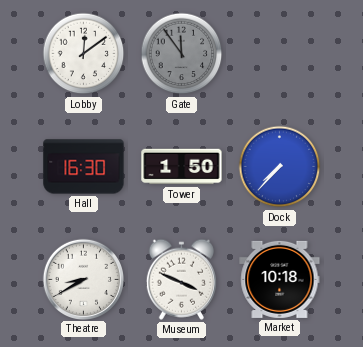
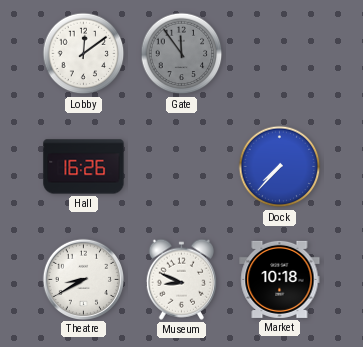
Hall: 16:30 -> 16:26
Tower: 1:50 -> none
Museum: 3:49 -> 8:49
